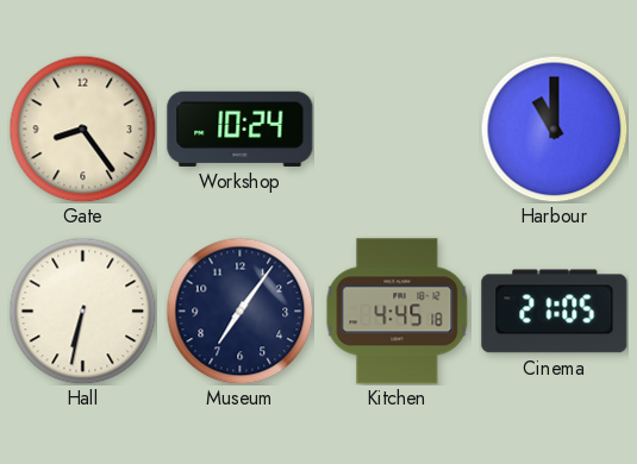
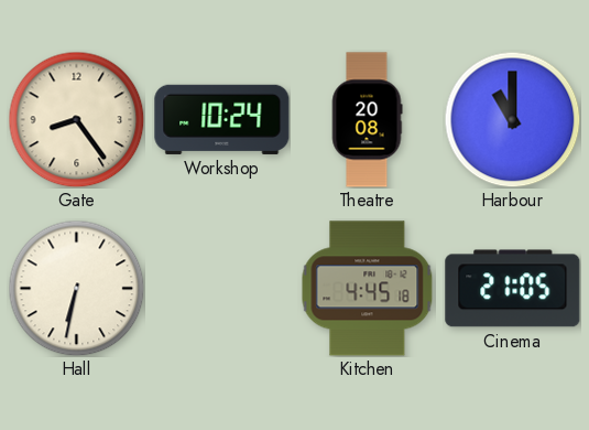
Theatre: none -> 20:08
Museum: 7:06 -> none
